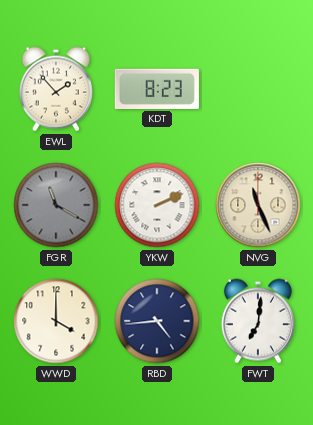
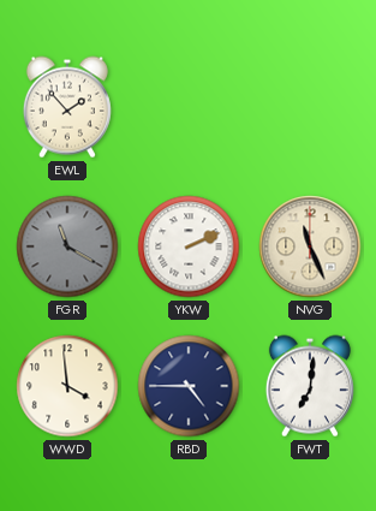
KDT: 8:23 -> none
WWD: 4:00 -> 3:59
RBD: 4:44 -> 4:45
